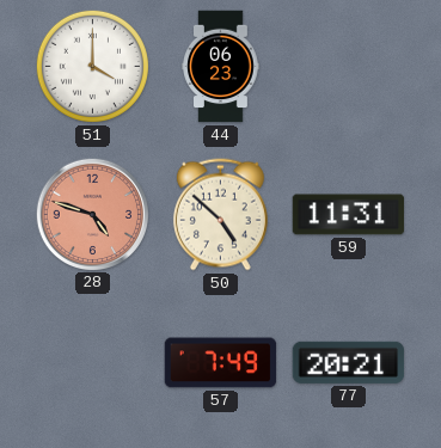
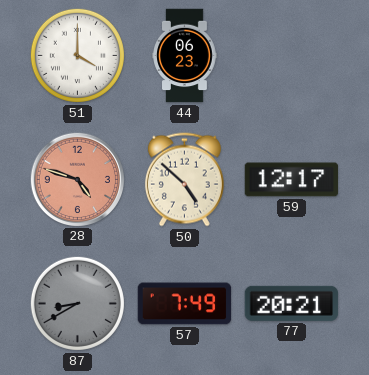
59: 11:31 -> 12:17
87: none -> 8:40
